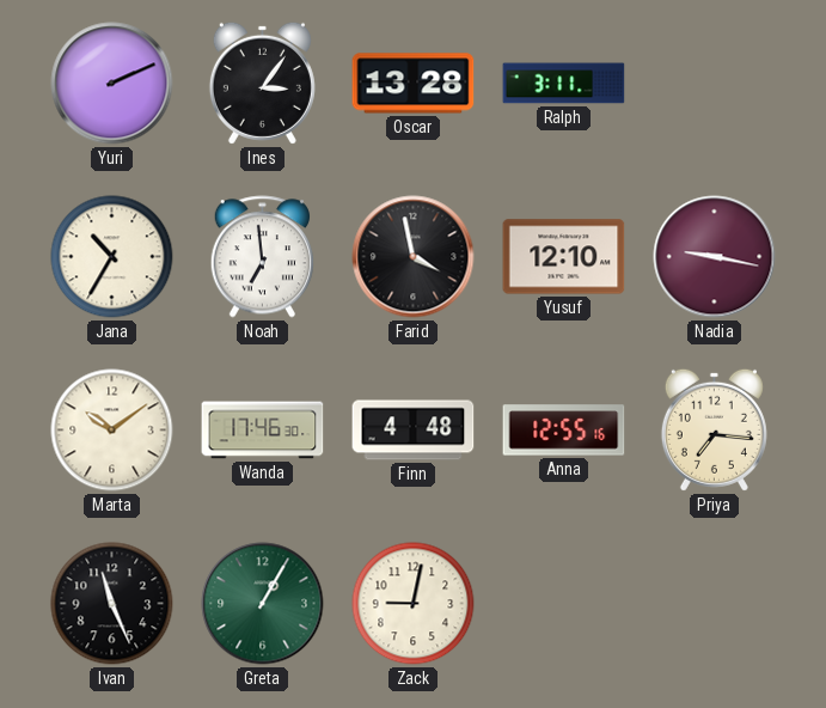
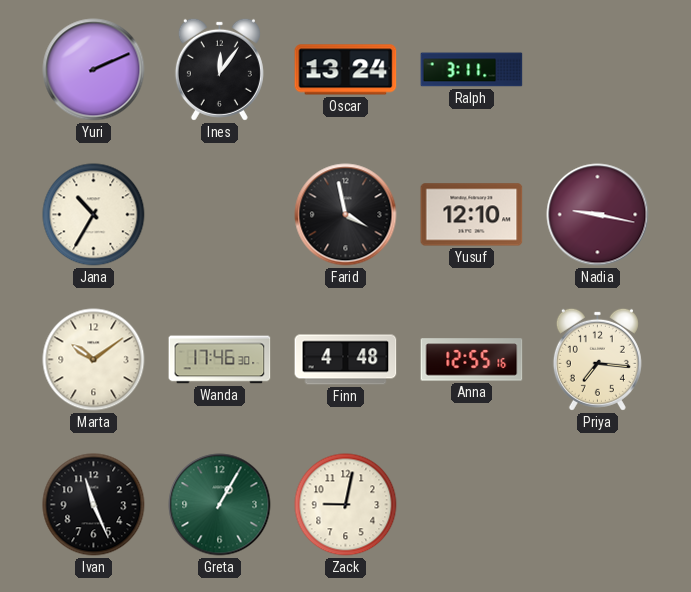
Ines: 3:06 -> 12:06
Oscar: 13:28 -> 13:24
Noah: 6:59 -> none
